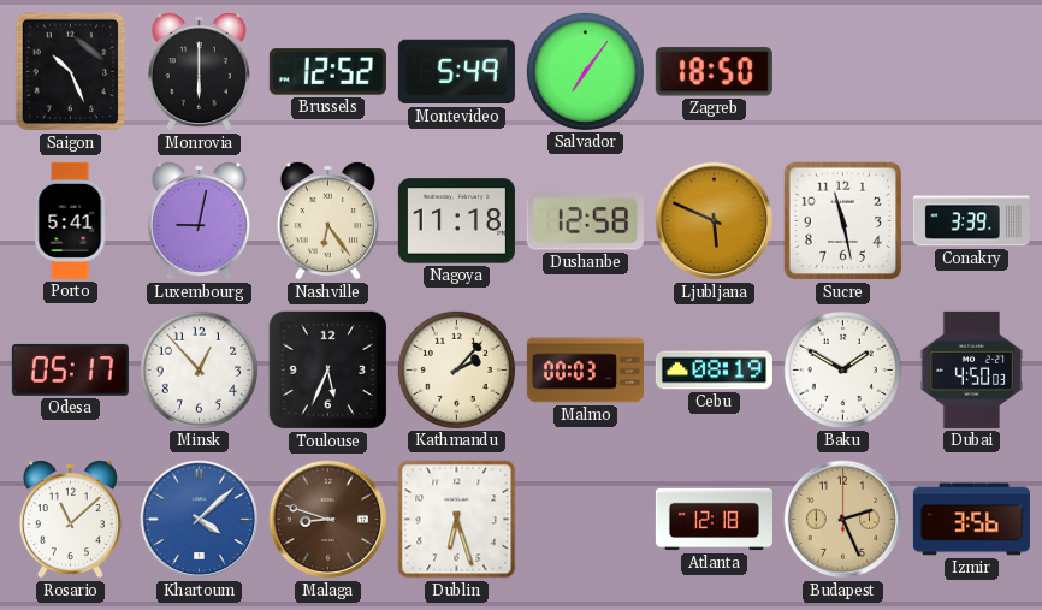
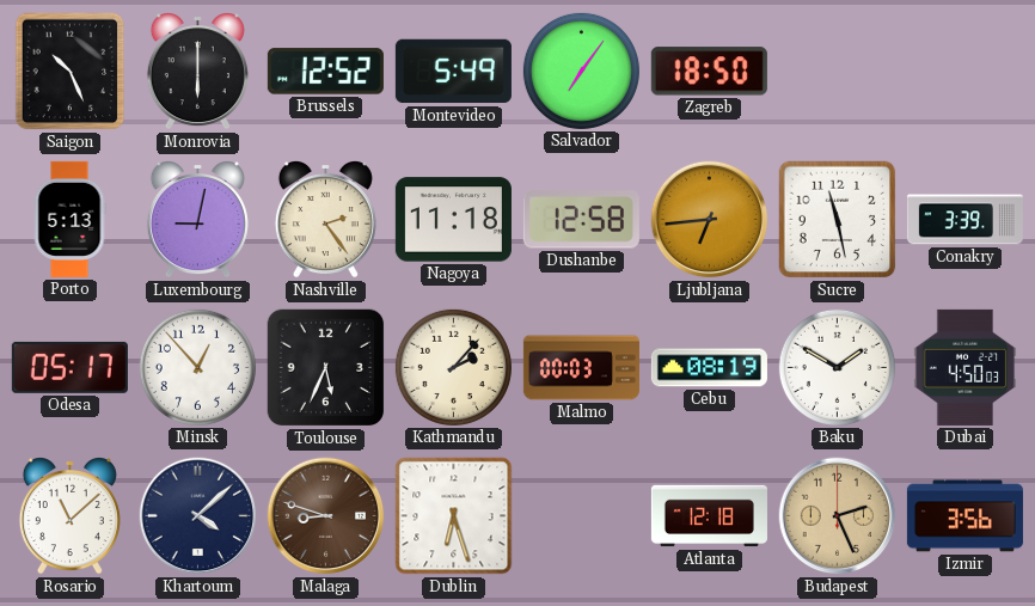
Porto: 5:41 -> 5:13
Nashville: 6:24 -> 2:24
Ljubljana: 5:49 -> 6:44
Khartoum dial: blue -> navy
